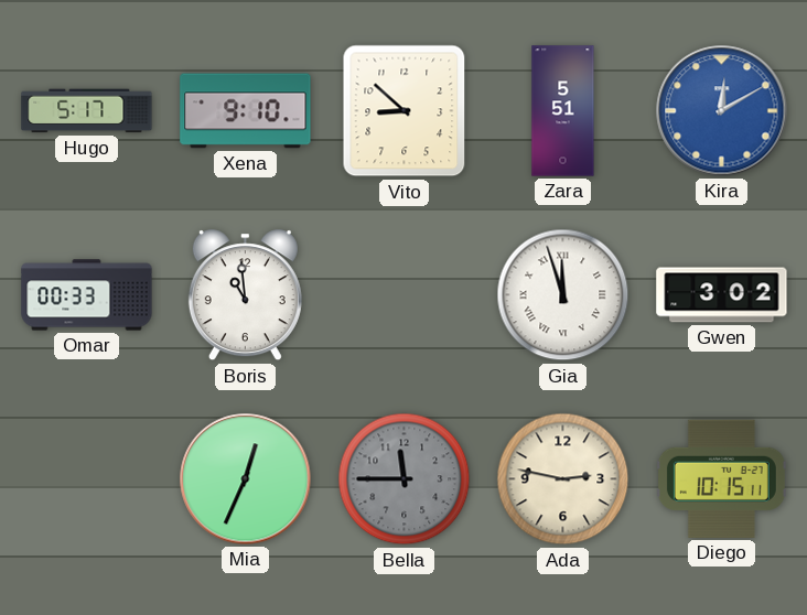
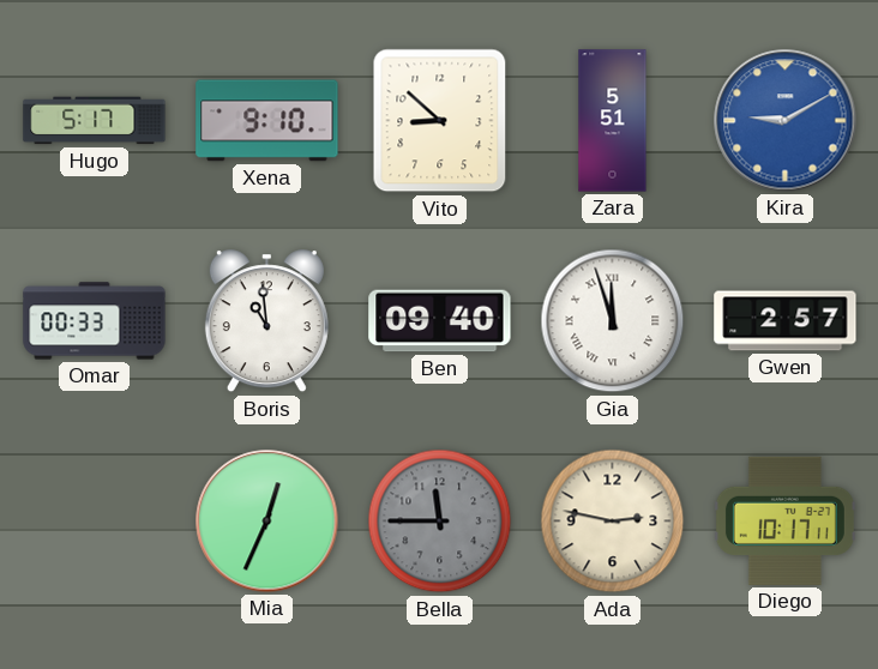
Kira: 12:10 -> 9:10
Ben: none -> 09:40
Gwen: 3:02 -> 2:57
Diego: 10:15 -> 10:17
